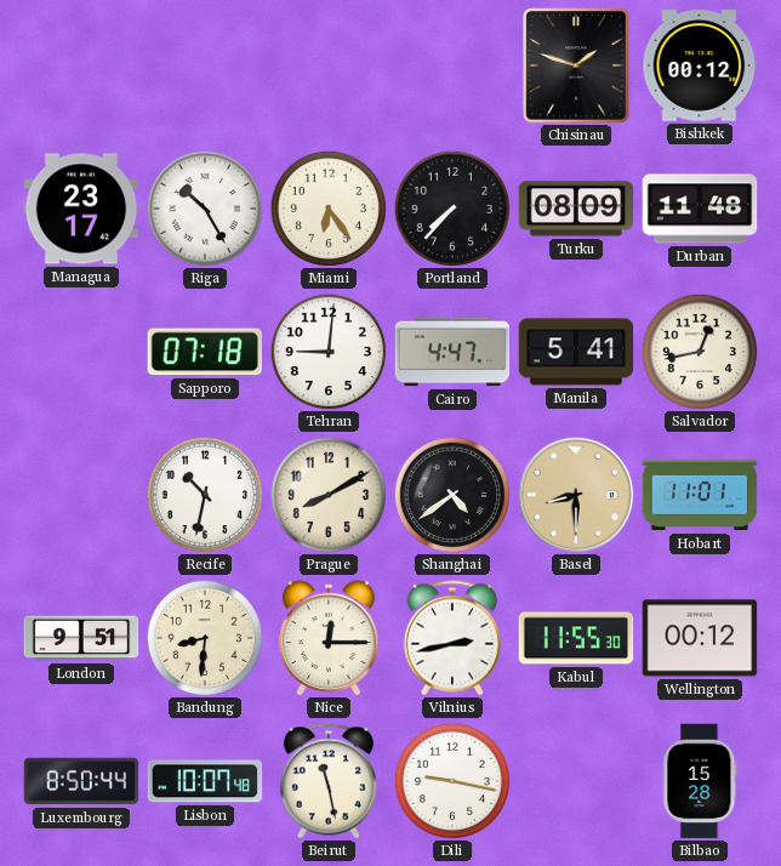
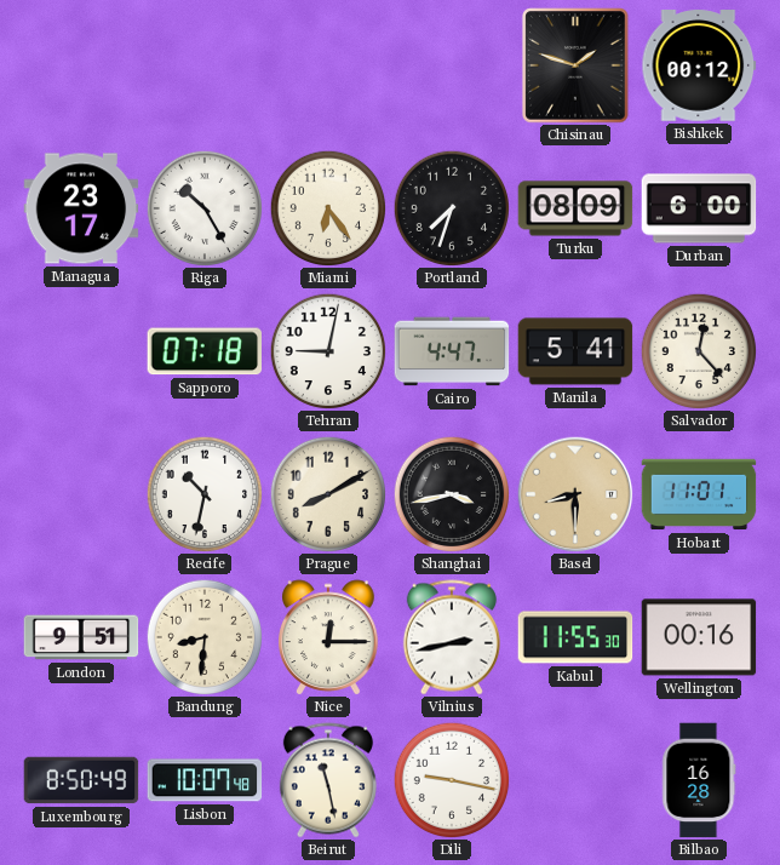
Portland: 7:37 -> 7:33
Durban: 11:48 -> 6:00
Tehran: 9:01 -> 9:02
Salvador: 12:43 -> 12:23
Shanghai: 4:39 -> 3:43
Wellington: 00:12 -> 00:16
Luxembourg: 8:50:44 -> 8:50:49
Bilbao: 15:28 -> 16:28
